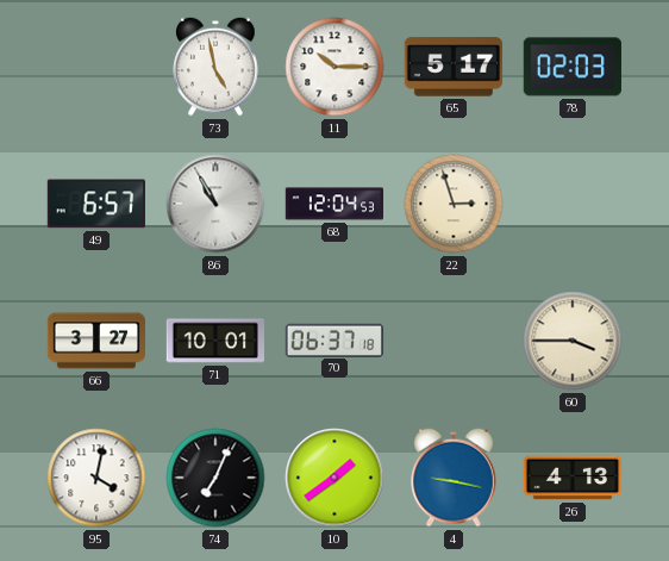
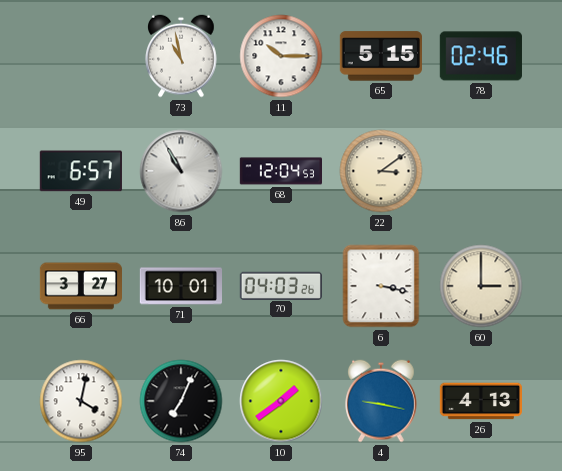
73: 4:58 -> 10:58
65: 5:17 -> 5:15
78: 02:03 -> 02:46
22: 2:57 -> 3:09
70: 06:37 -> 04:03
6: none -> 3:17
60: 3:45 -> 3:00
